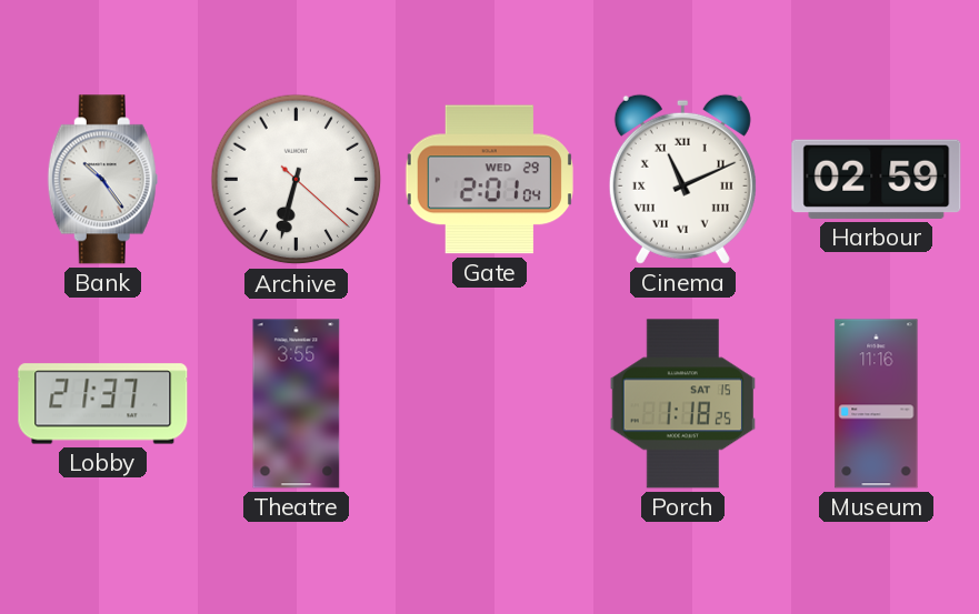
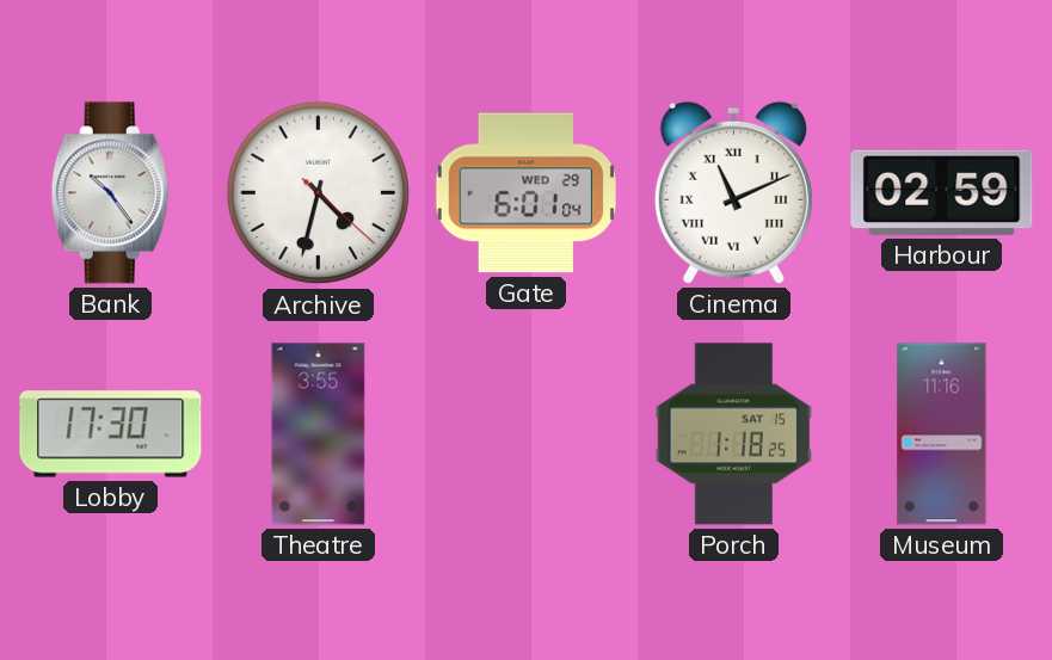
Archive: 6:32 -> 4:32
Gate: 2:01 -> 6:01
Lobby: 21:37 -> 17:30
